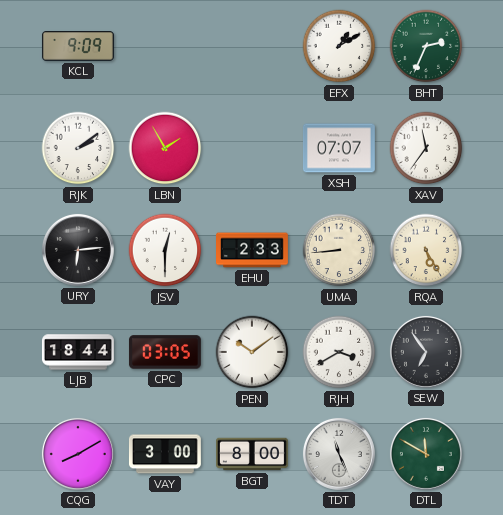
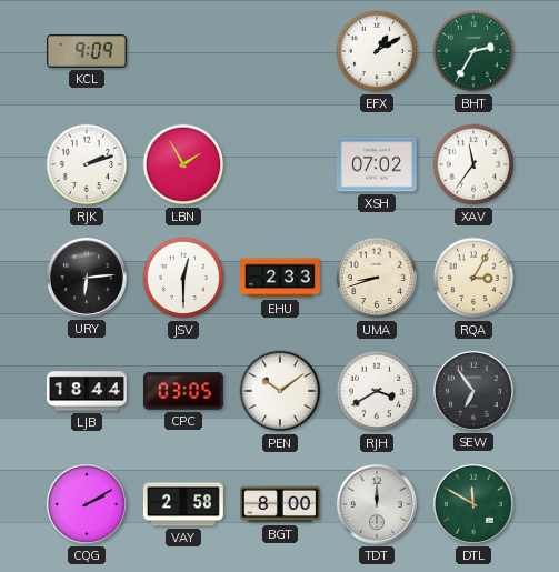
BHT: 2:34 -> 2:35
RJK: 2:09 -> 2:12
XSH: 07:07 -> 07:02
UMA: 8:44 -> 8:42
RQA: 5:25 -> 3:05
CQG: 8:10 -> 2:10
VAY: 3:00 -> 2:58
TDT: 11:26 -> 12:00
